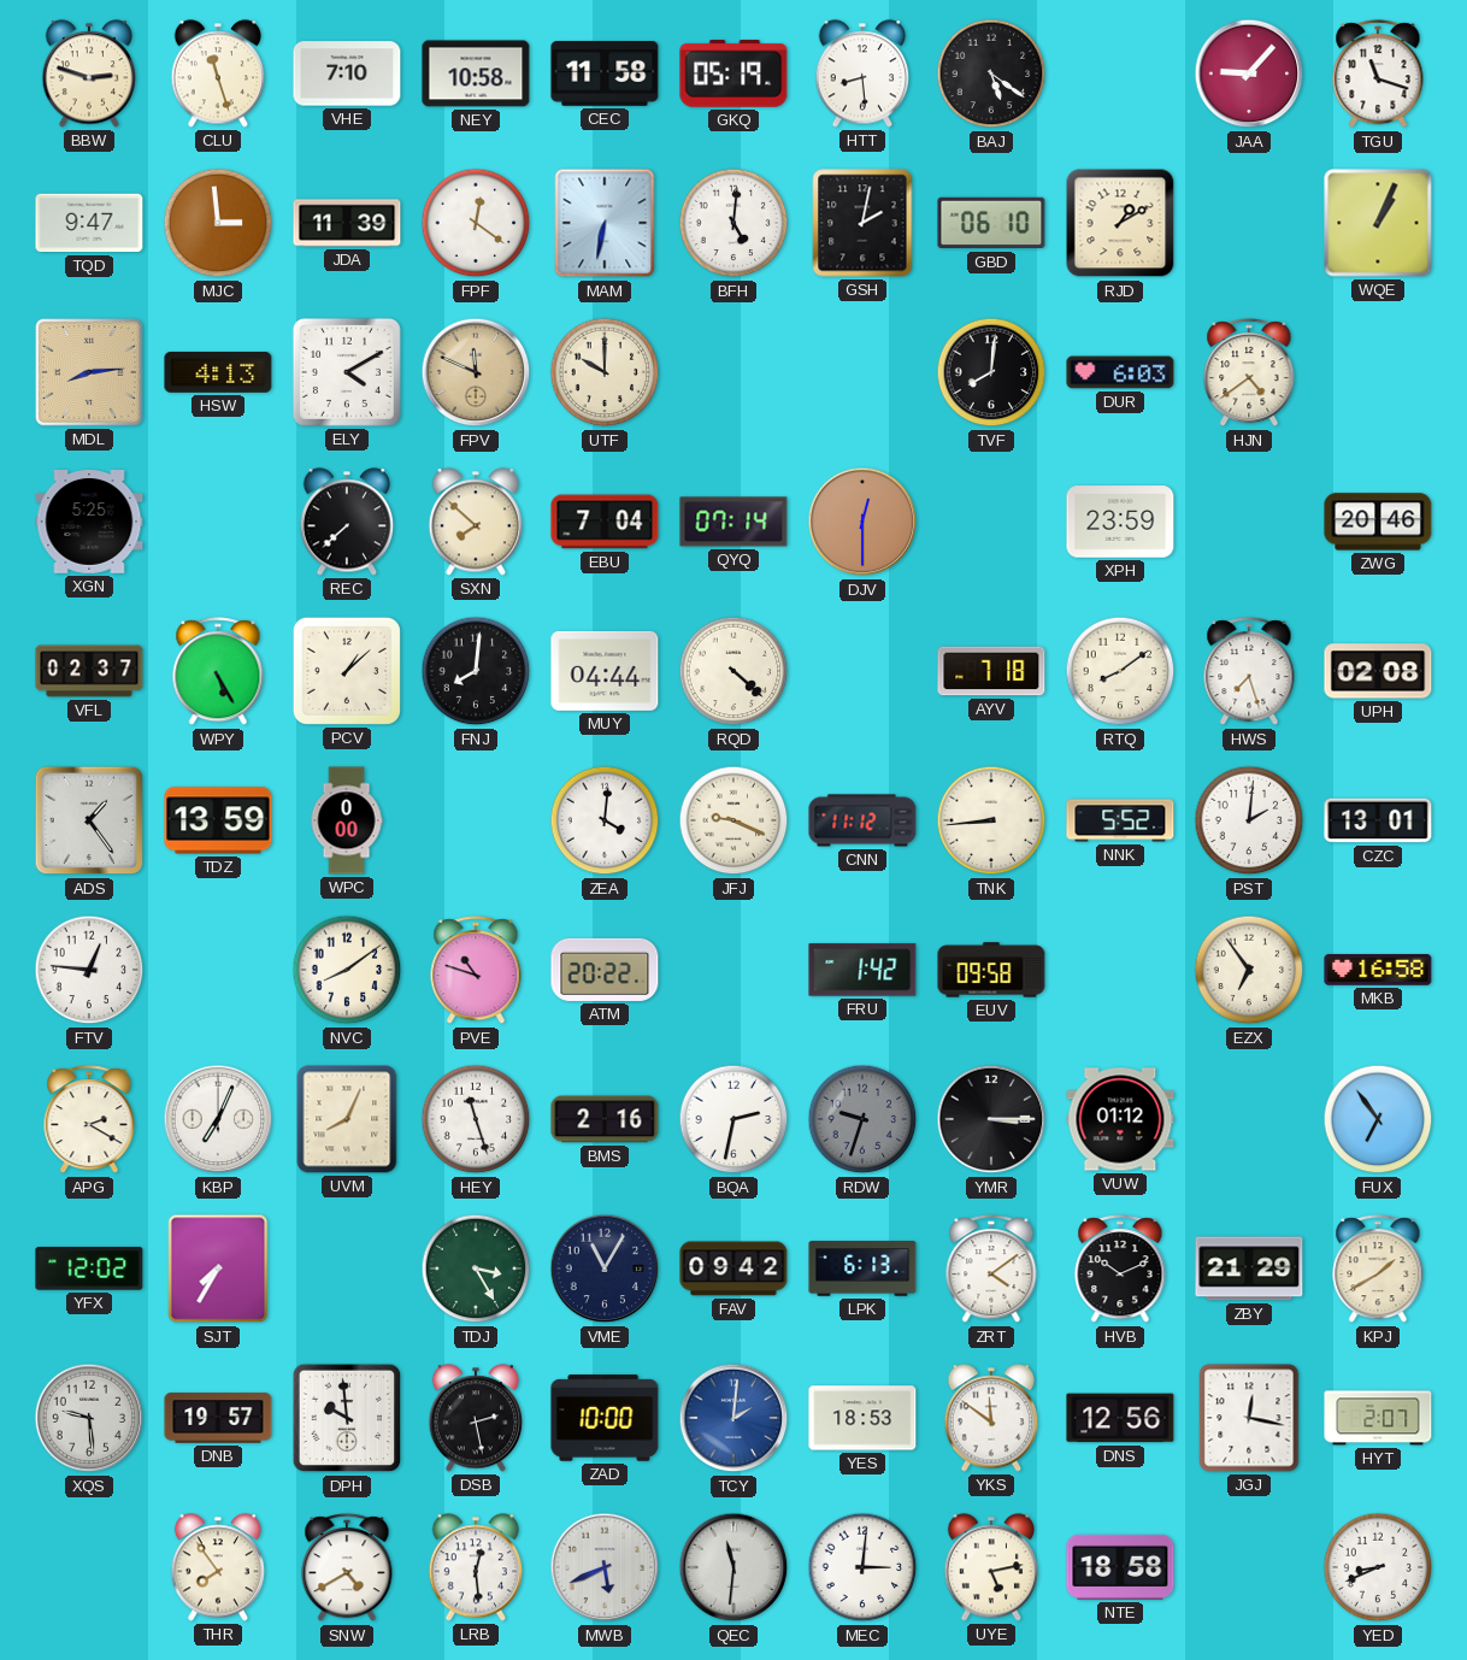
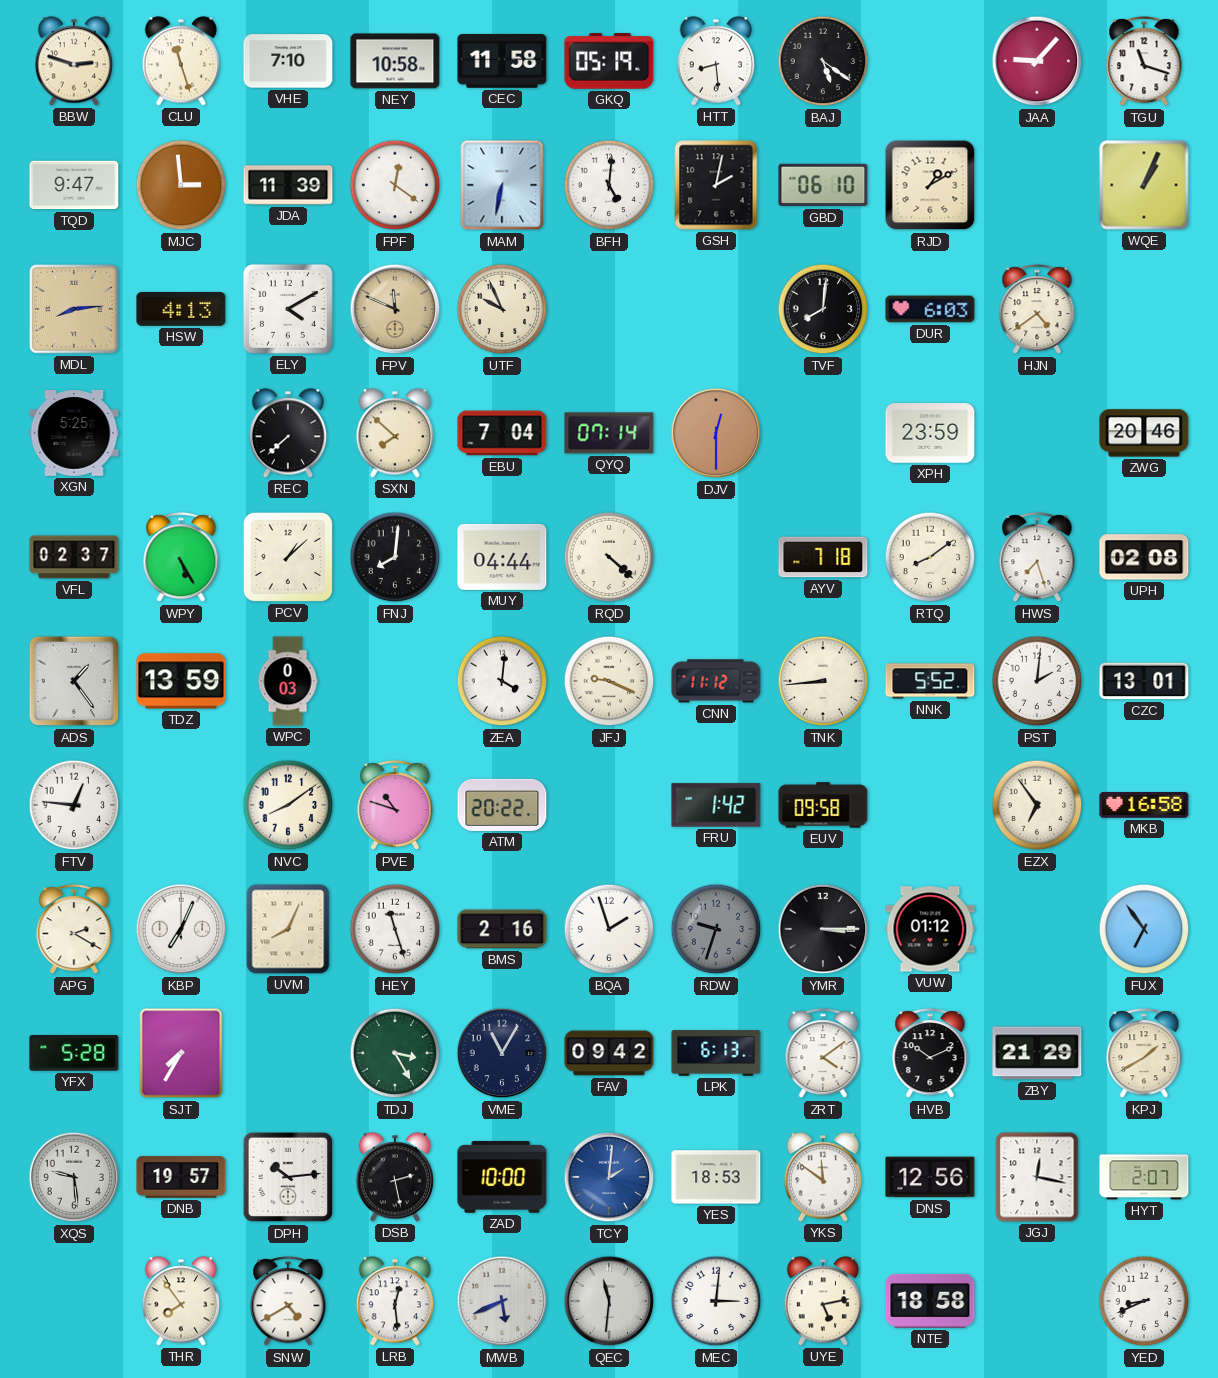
UTF: 10:00 -> 9:56
WPC: 0:00 -> 0:03
BQA: 2:32 -> 1:57
YFX: 12:02 -> 5:28
DPH: 9:59 -> 10:14
